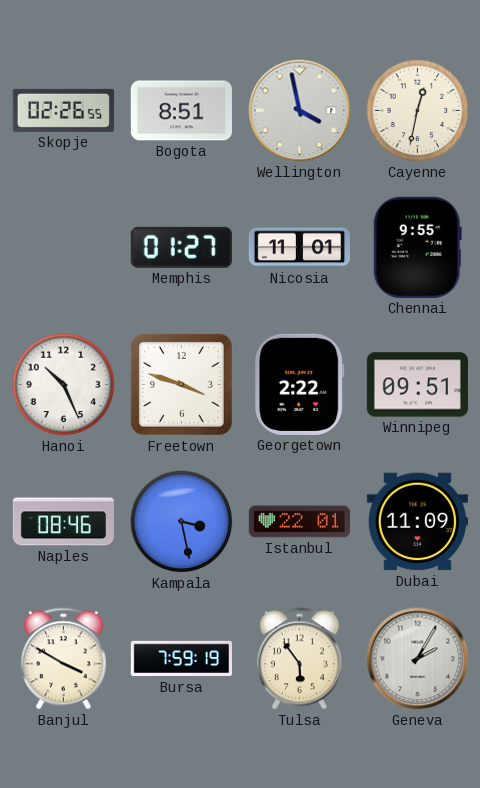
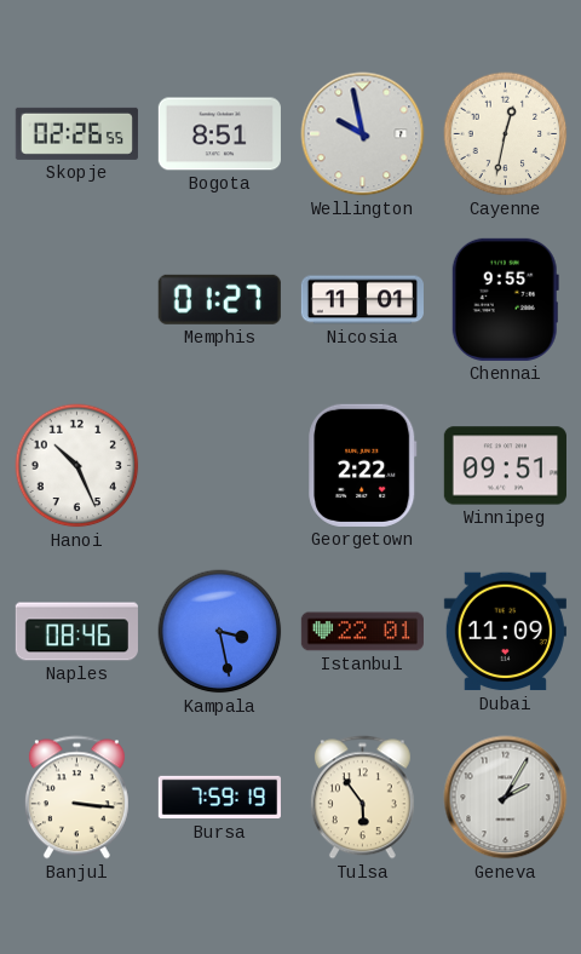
Wellington: 3:58 -> 9:58
Freetown: 3:48 -> none
Banjul: 3:50 -> 3:16
